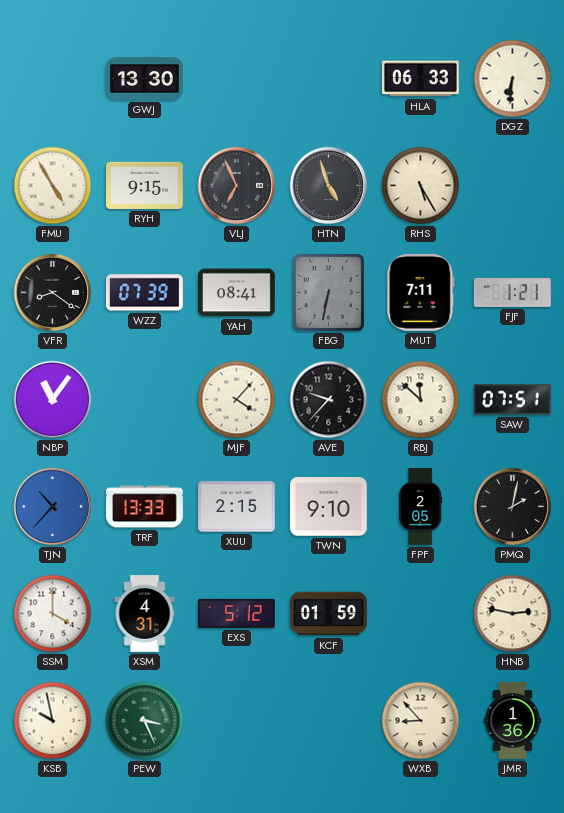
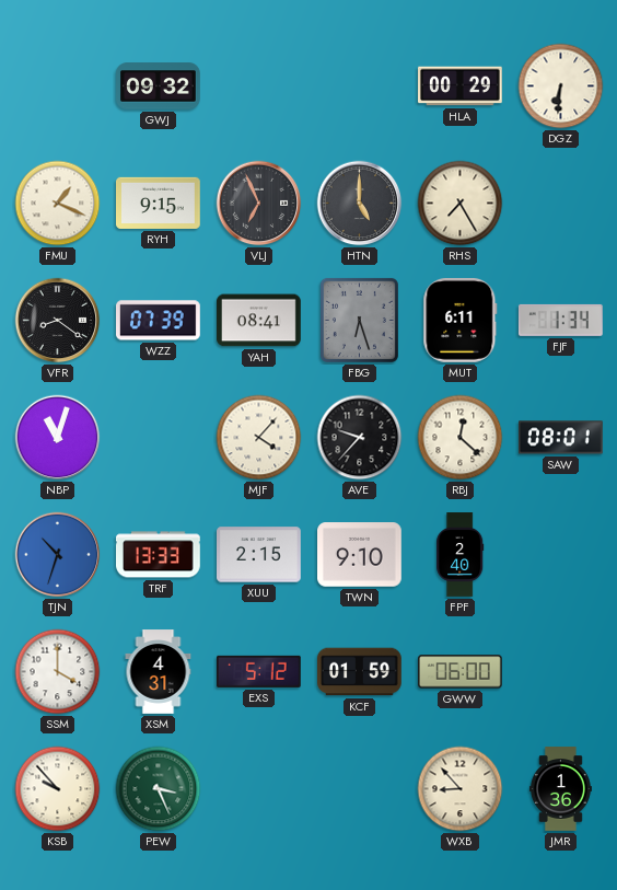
GWJ: 13:30 -> 09:32
HLA: 06:33 -> 00:29
FMU: 4:55 -> 1:19
HTN: 4:57 -> 5:00
RHS: 5:25 -> 7:25
FBG: 6:32 -> 6:27
MUT: 7:11 -> 6:11
FJF: 1:21 -> 1:34
NBP: 11:06 -> 11:03
RBJ: 11:52 -> 12:22
SAW: 07:51 -> 08:01
TJN: 10:37 -> 10:33
FPF: 2:05 -> 2:40
PMQ: 2:02 -> none
GWW: none -> 06:00
HNB: 2:47 -> none
KSB: 9:58 -> 9:53
